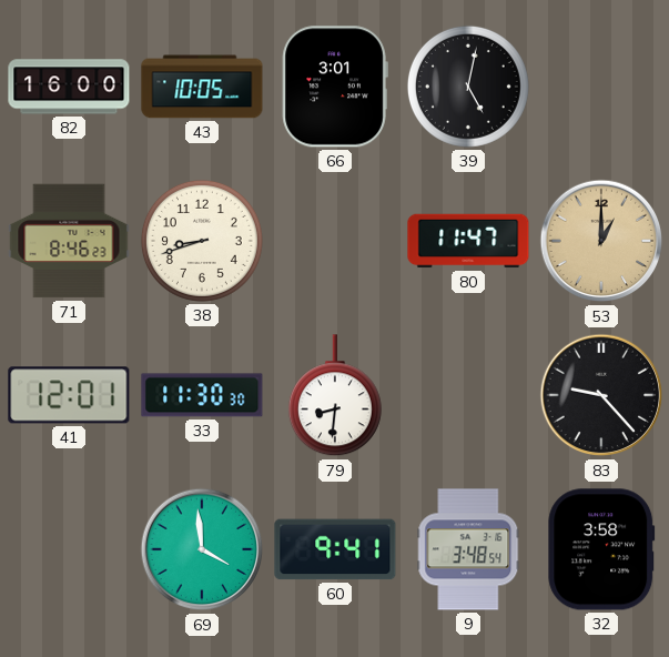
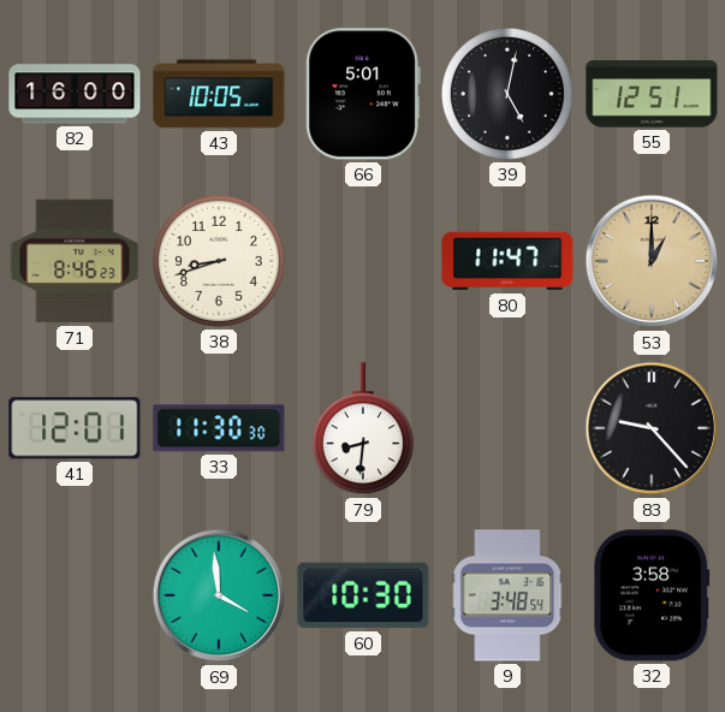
66: 3:01 -> 5:01
55: none -> 12:51
60: 9:41 -> 10:30
